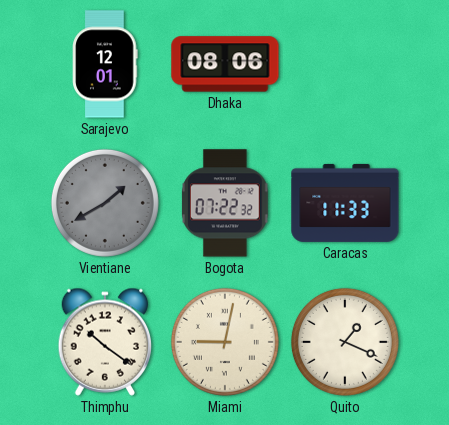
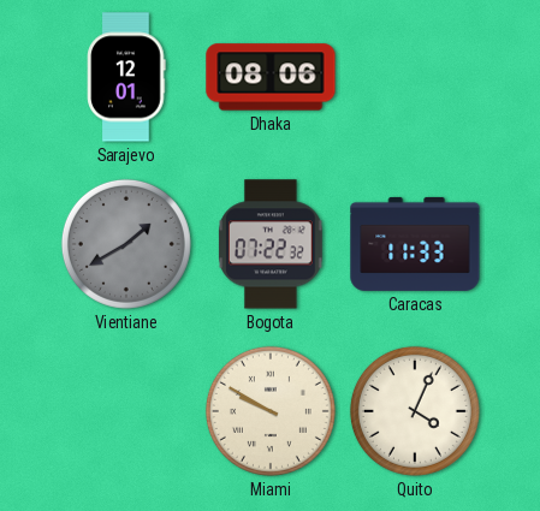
Thimphu: 10:21 -> none
Miami: 9:02 -> 9:50
Quito: 1:19 -> 4:04
